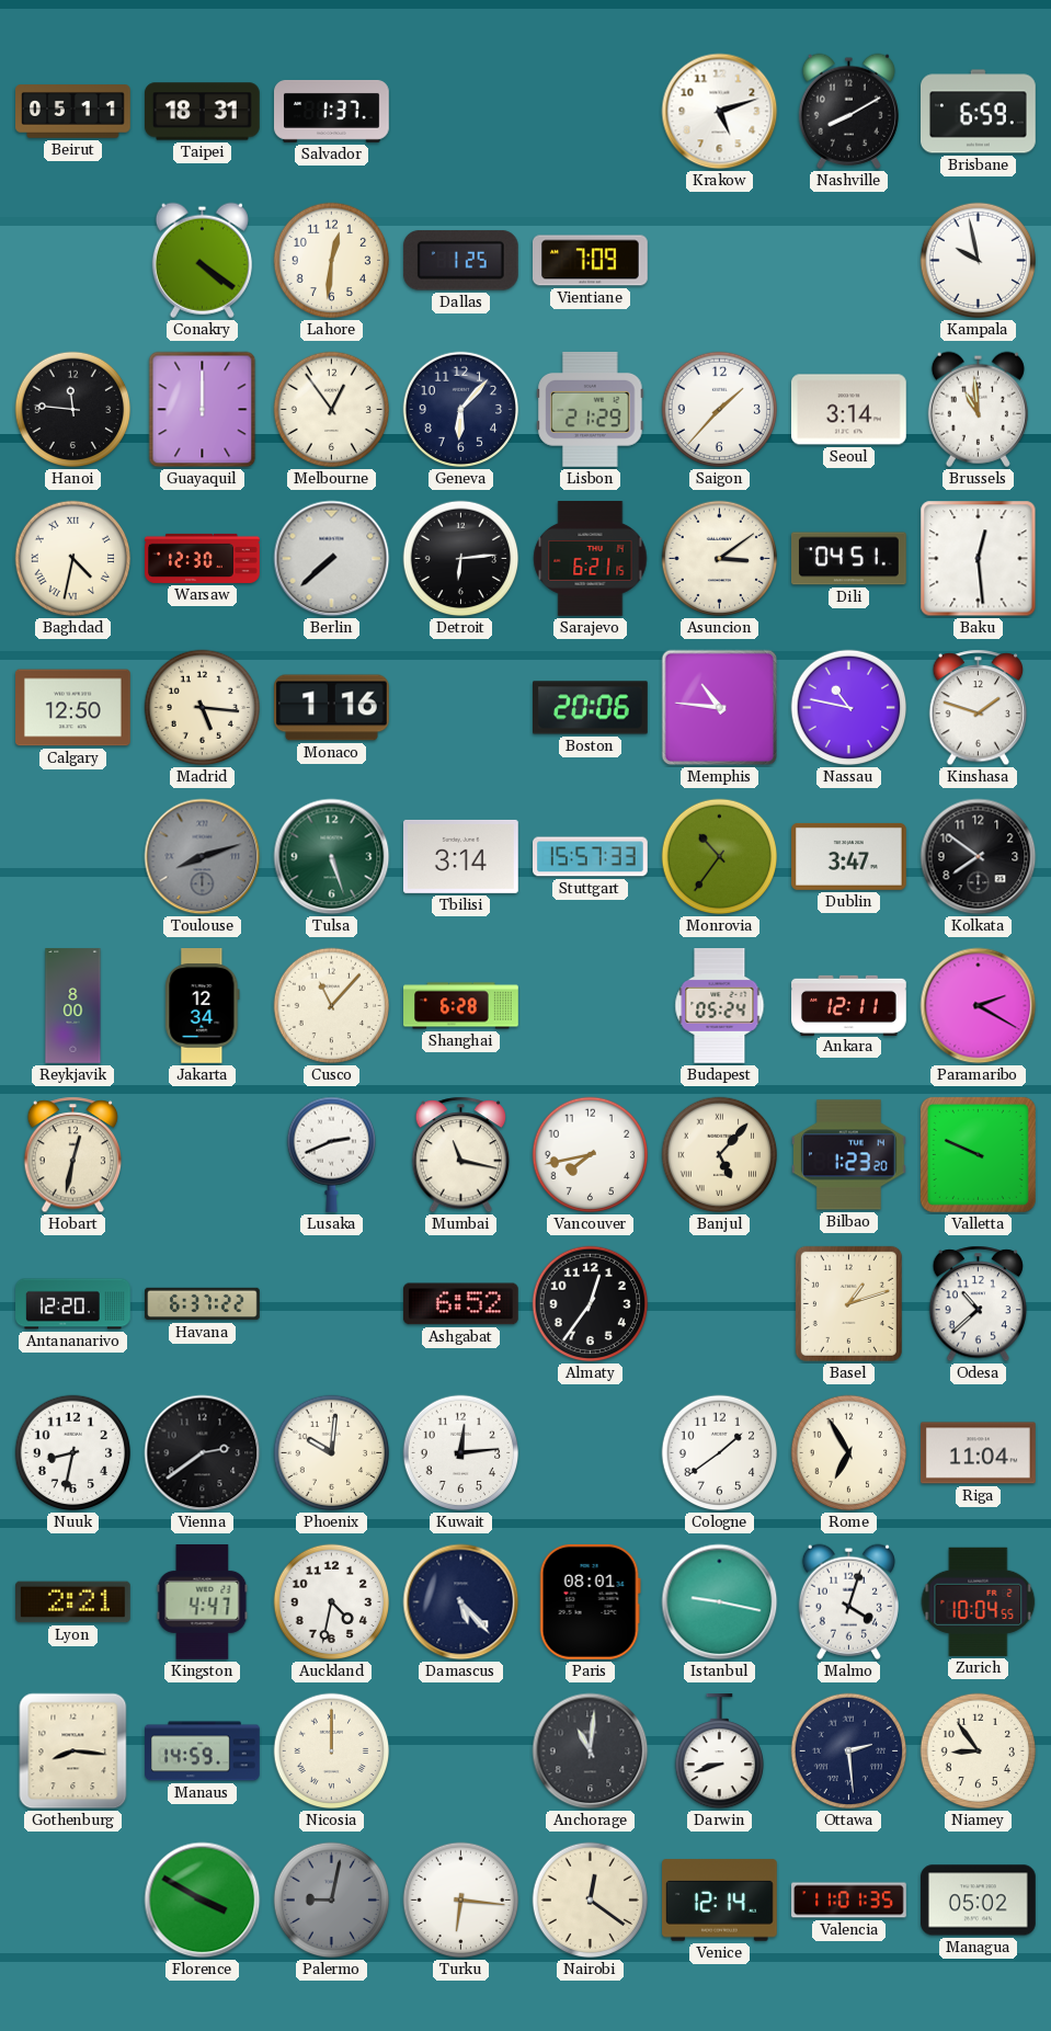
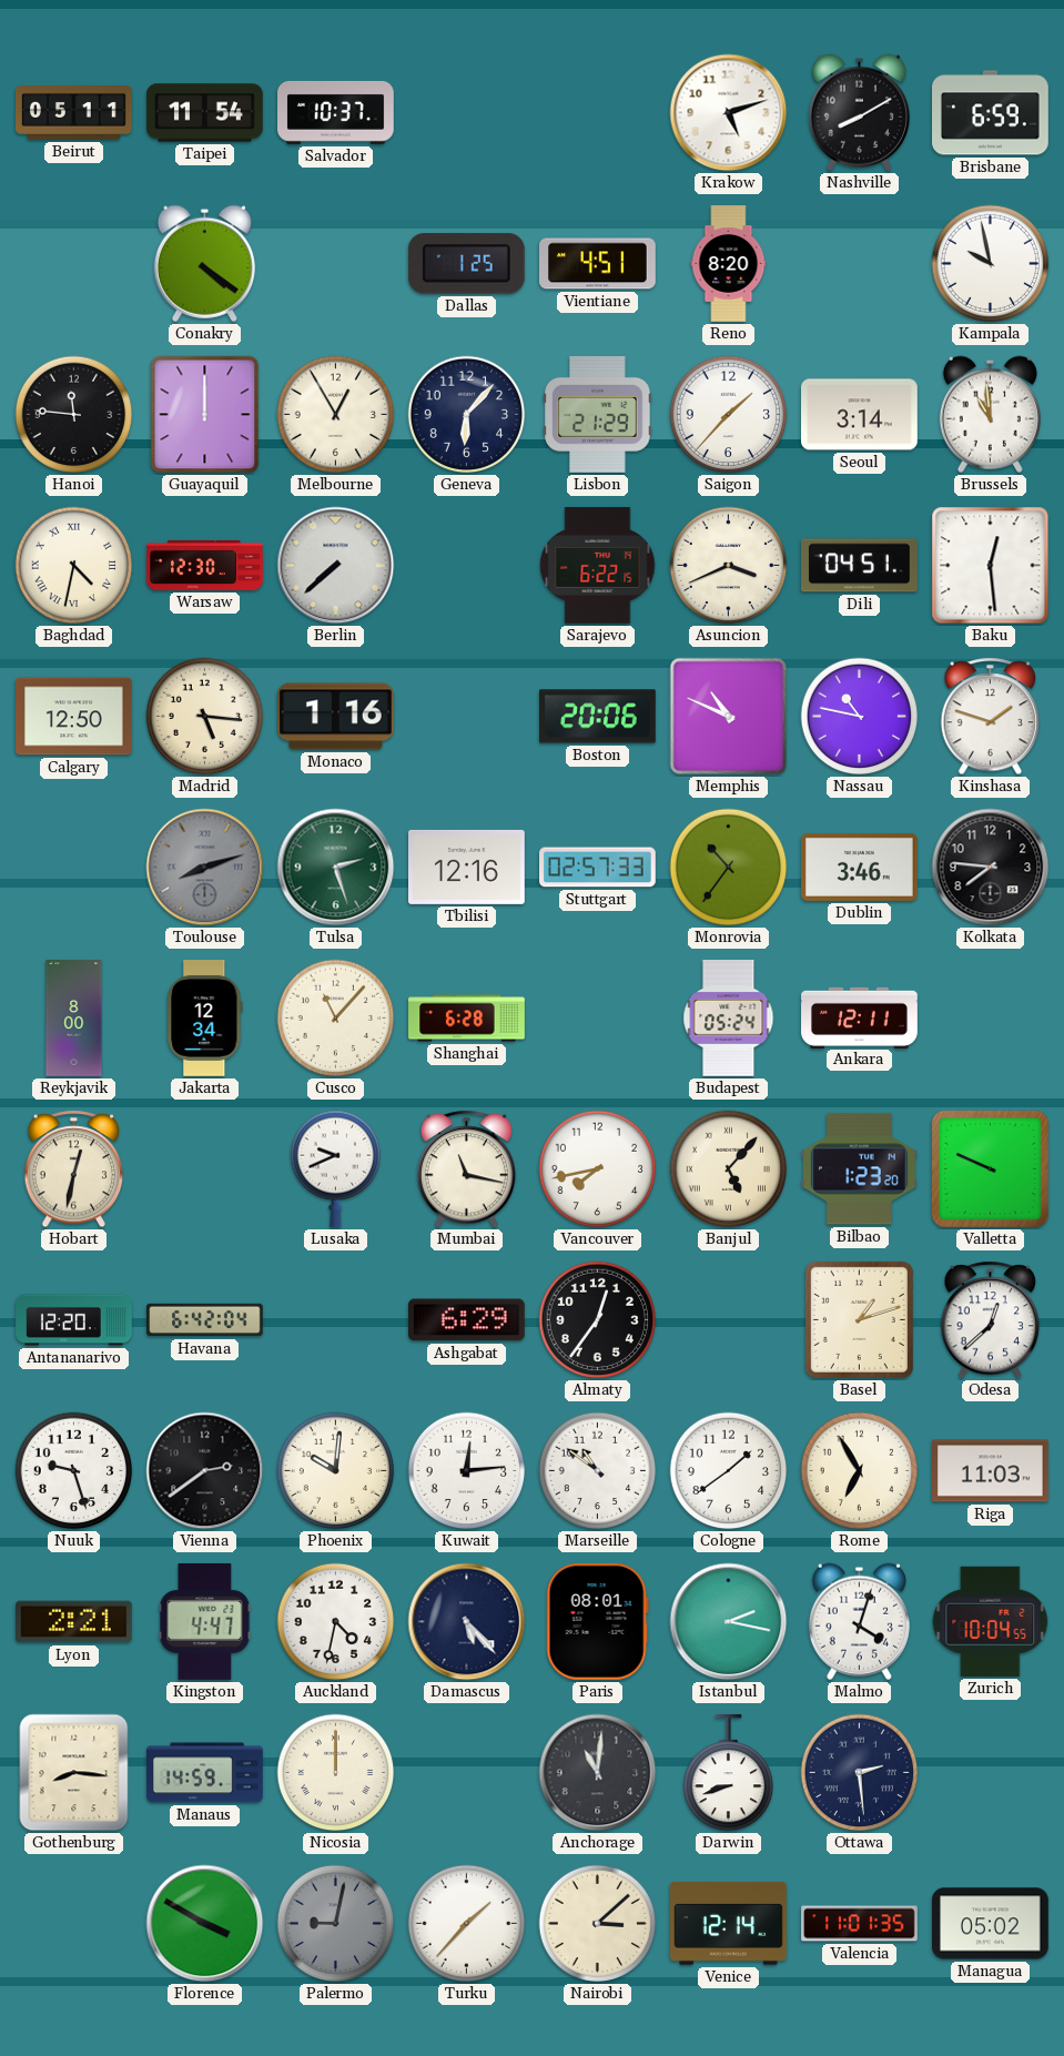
Taipei: 18:31 -> 11:54
Salvador: 1:37 -> 10:37
Lahore: 12:31 -> none
Vientiane: 7:09 -> 4:51
Reno: none -> 8:20
Melbourne: 12:54 -> 12:55
Detroit: 6:14 -> none
Sarajevo: 6:21 -> 6:22
Asuncion: 3:09 -> 3:41
Memphis: 10:46 -> 10:49
Tulsa: 5:27 -> 2:27
Tbilisi: 3:14 -> 12:16
Stuttgart: 15:57 -> 02:57
Dublin: 3:47 -> 3:46
Kolkata: 7:51 -> 7:46
Paramaribo: 2:20 -> none
Lusaka: 2:41 -> 9:41
Havana: 6:37 -> 6:42
Ashgabat: 6:52 -> 6:29
Odesa: 10:38 -> 12:38
Nuuk: 8:32 -> 9:27
Marseille: none -> 10:51
Riga: 11:04 -> 11:03
Istanbul: 9:17 -> 2:17
Niamey: 8:54 -> none
Turku: 6:16 -> 1:37
Nairobi: 12:21 -> 3:08
